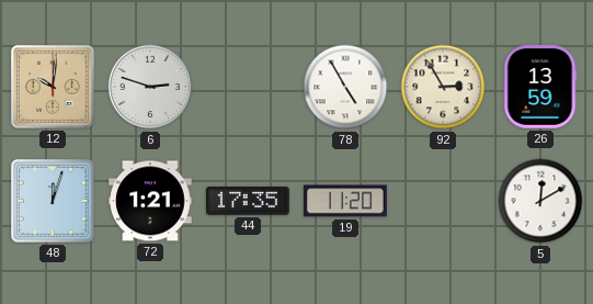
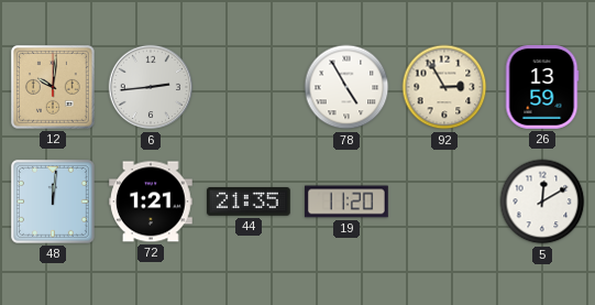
6: 2:48 -> 2:44
48: 12:03 -> 12:01
44: 17:35 -> 21:35
